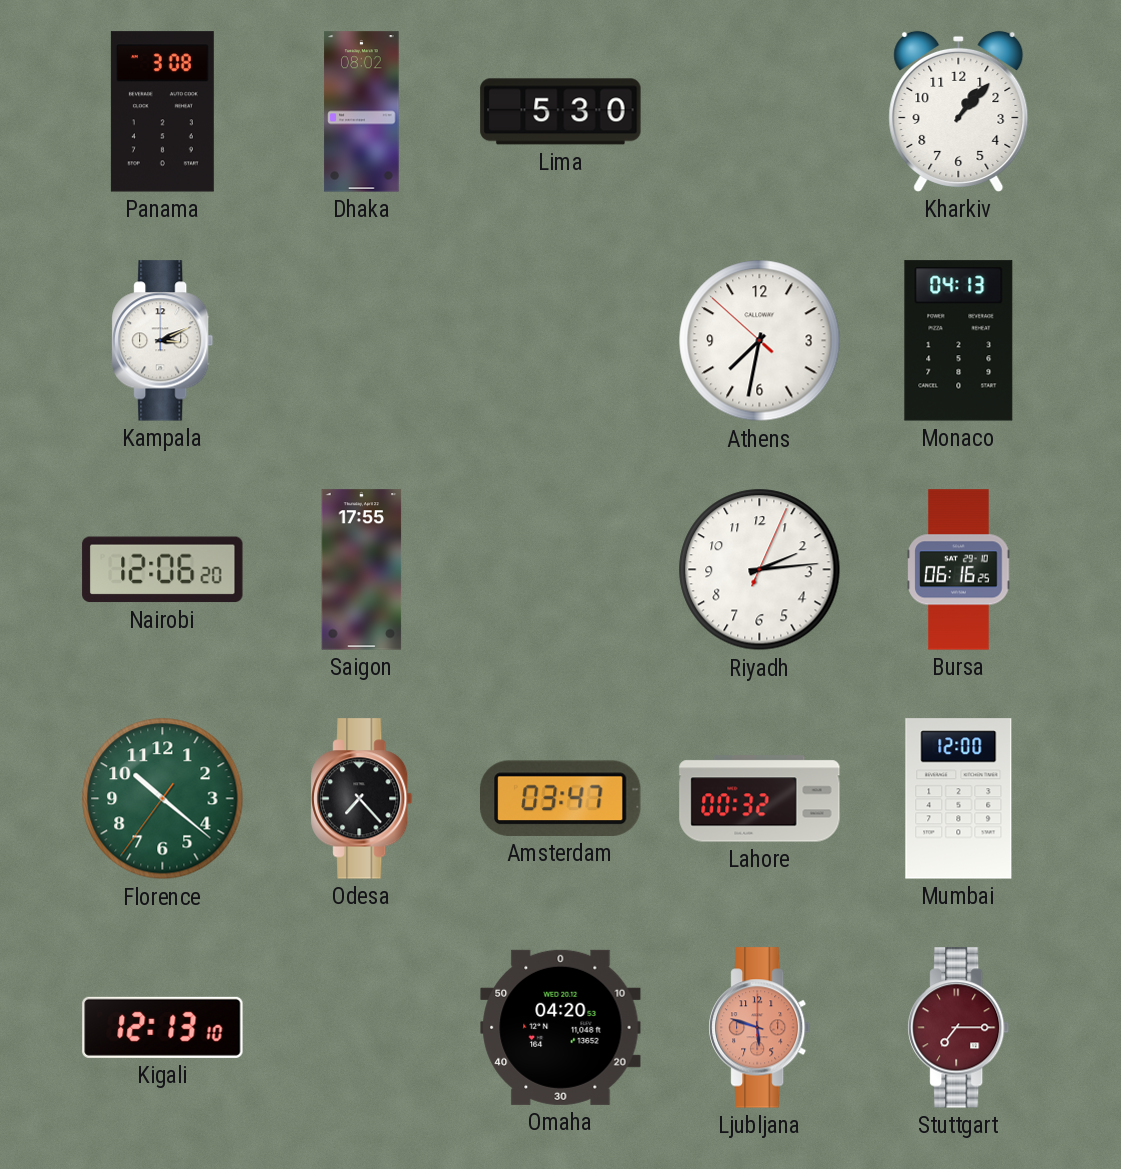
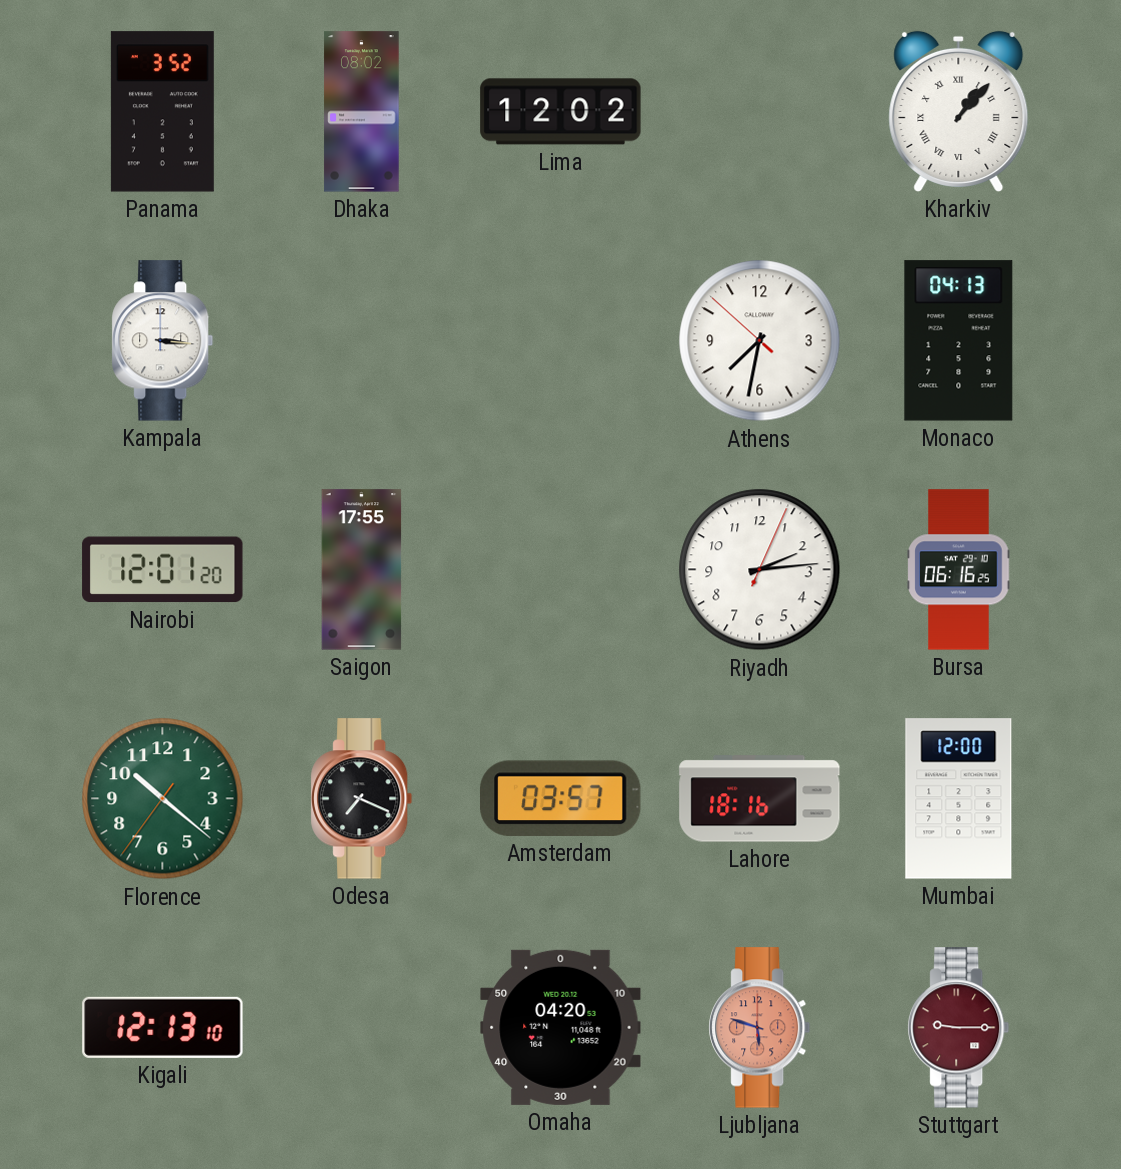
Panama: 3:08 -> 3:52
Lima: 5:30 -> 12:02
Kharkiv numerals: Arabic -> Roman
Kampala: 3:11 -> 3:16
Nairobi: 12:06 -> 12:01
Odesa: 7:23 -> 7:19
Amsterdam: 03:47 -> 03:57
Lahore: 00:32 -> 18:16
Stuttgart: 7:15 -> 9:15
